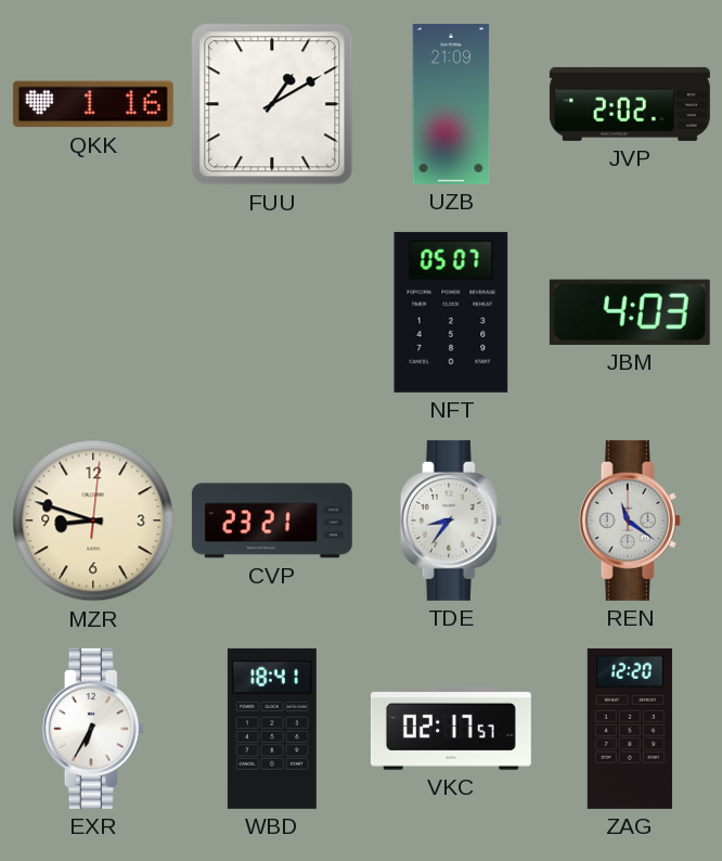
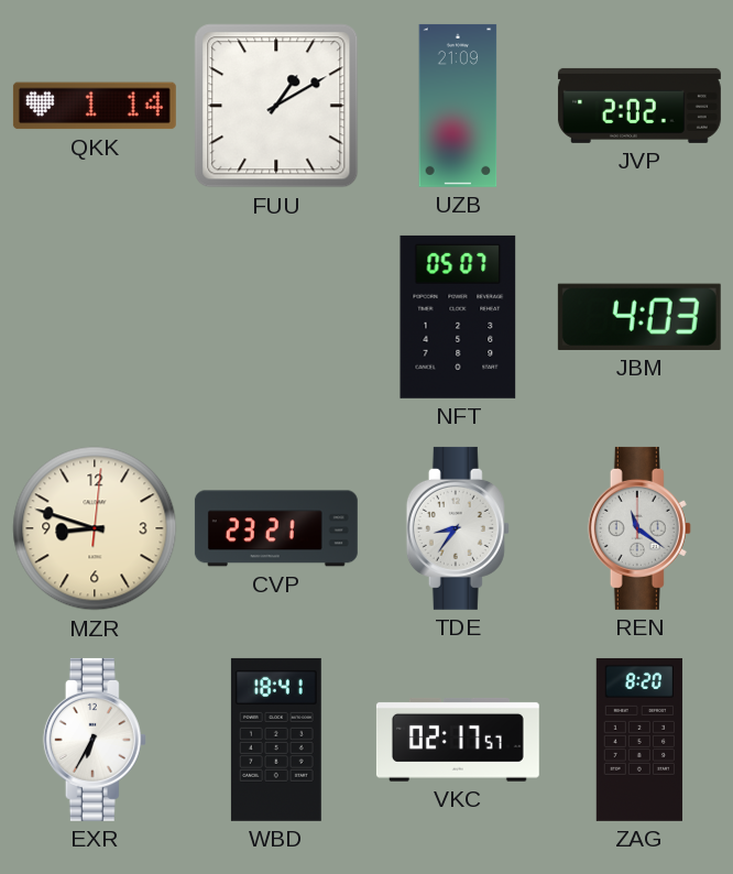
QKK: 1:16 -> 1:14
ZAG: 12:20 -> 8:20
